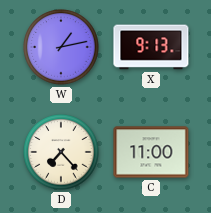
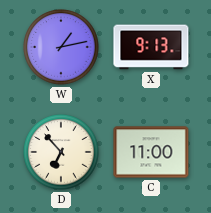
D: 7:23 -> 6:53
